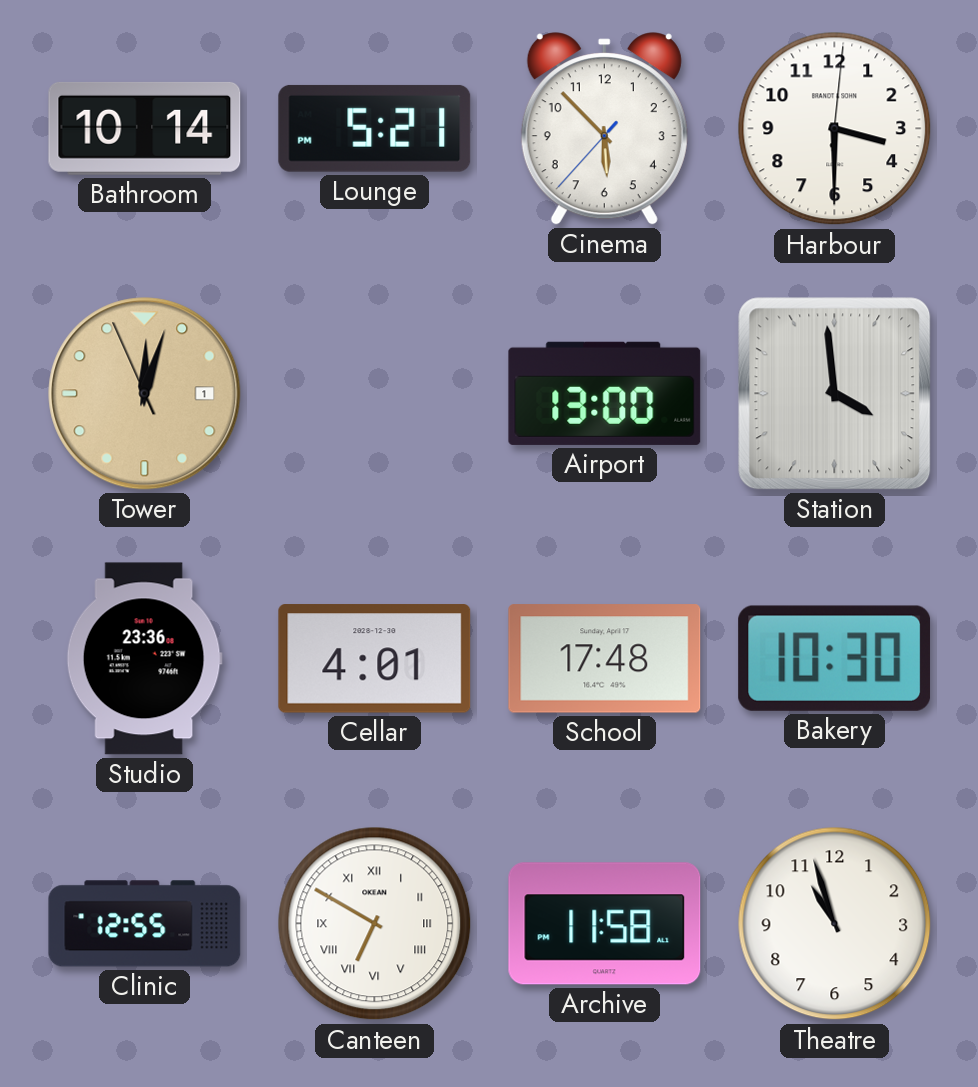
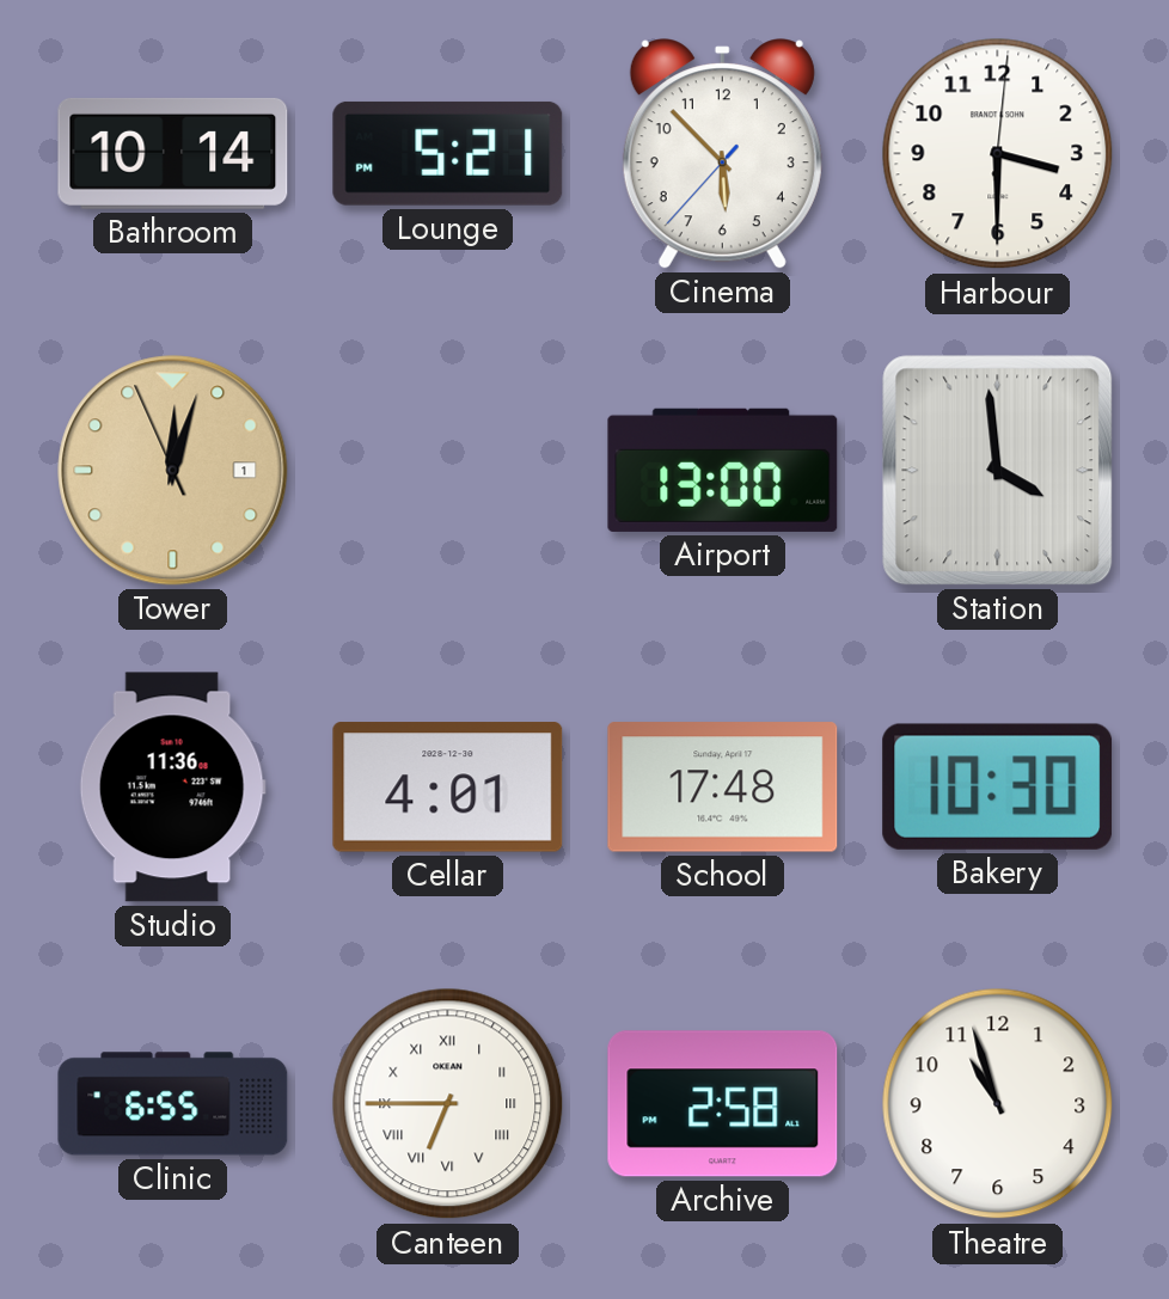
Studio: 23:36 -> 11:36
Clinic: 12:55 -> 6:55
Canteen: 6:50 -> 6:45
Archive: 11:58 -> 2:58
